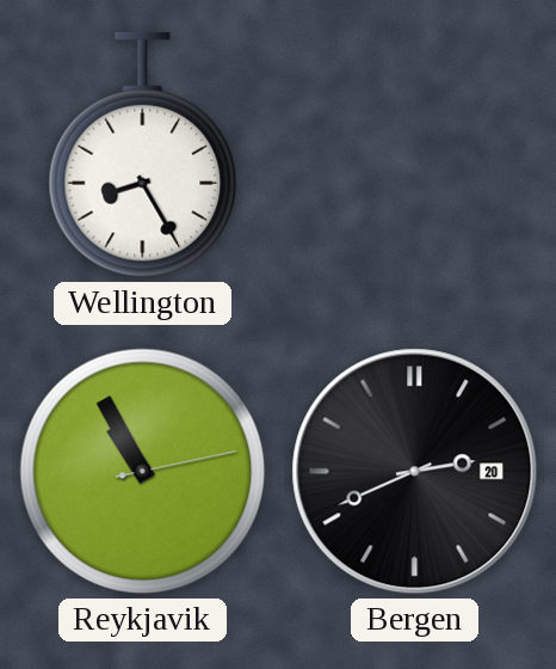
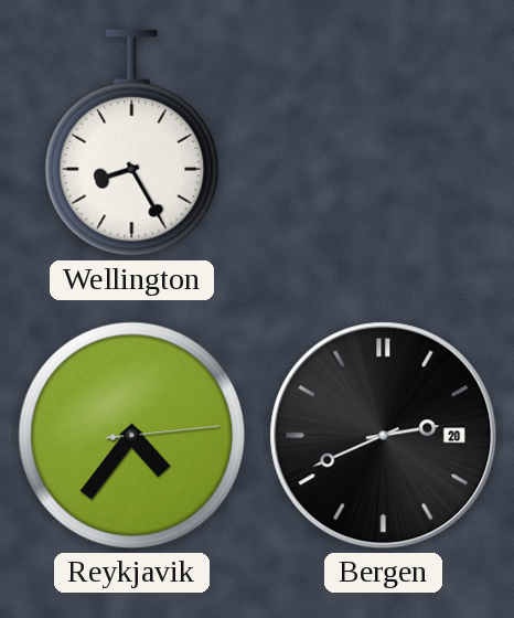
Reykjavik: 10:55 -> 4:36
